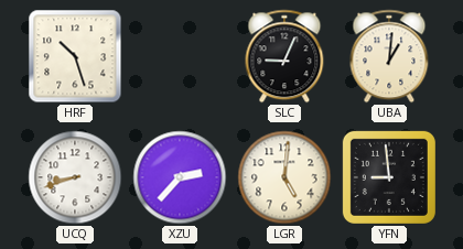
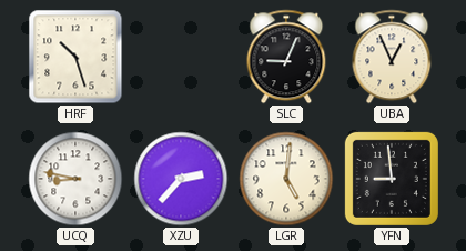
UBA: 1:01 -> 12:56
UCQ: 8:42 -> 8:47
